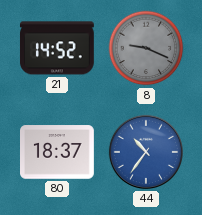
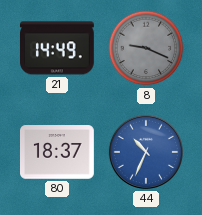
21: 14:52 -> 14:49
44: 10:36 -> 10:34
